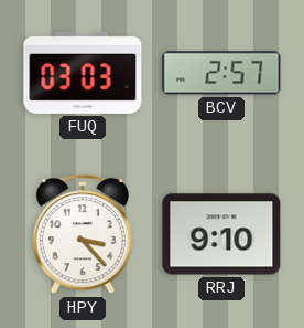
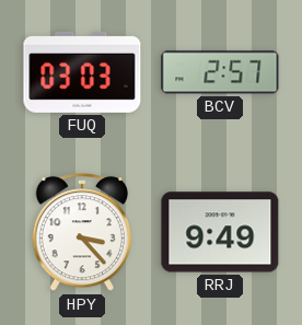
RRJ: 9:10 -> 9:49
